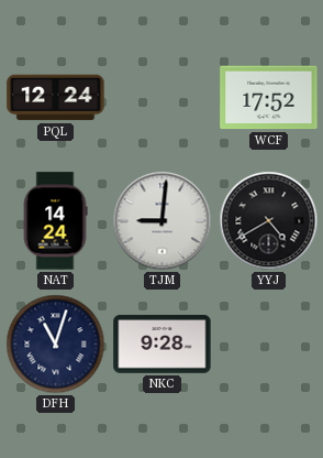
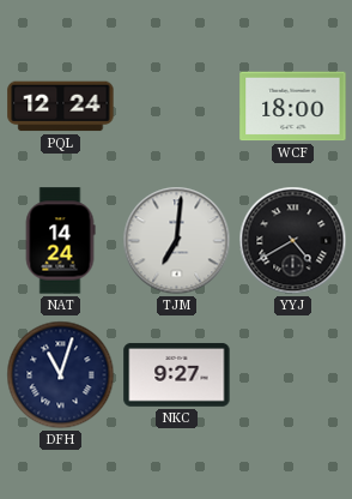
WCF: 17:52 -> 18:00
TJM: 9:01 -> 7:01
NKC: 9:28 -> 9:27
